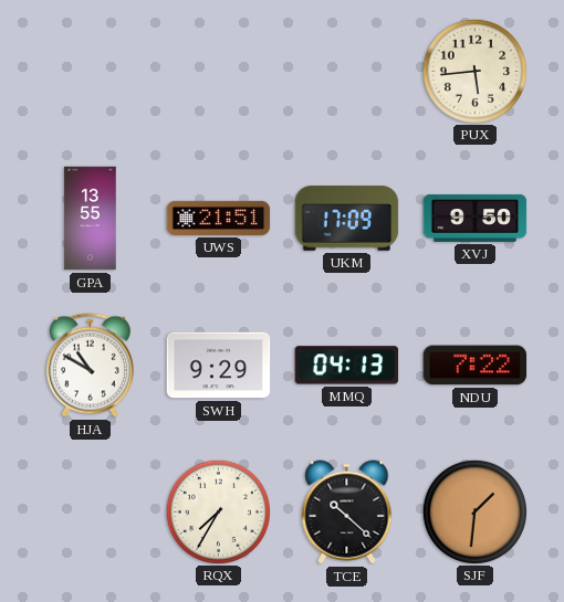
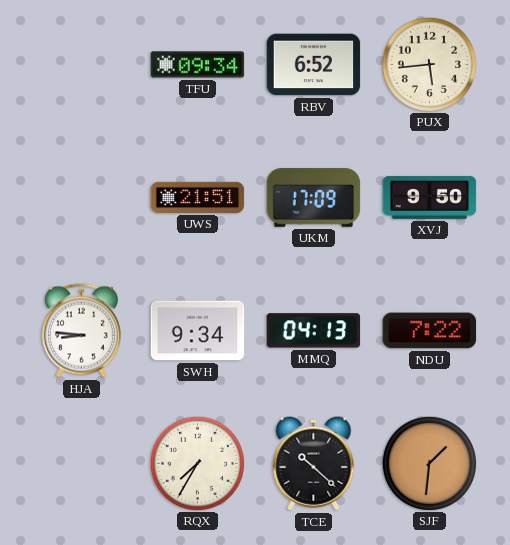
TFU: none -> 09:34
RBV: none -> 6:52
GPA: 13:55 -> none
HJA: 10:50 -> 8:46
SWH: 9:29 -> 9:34
